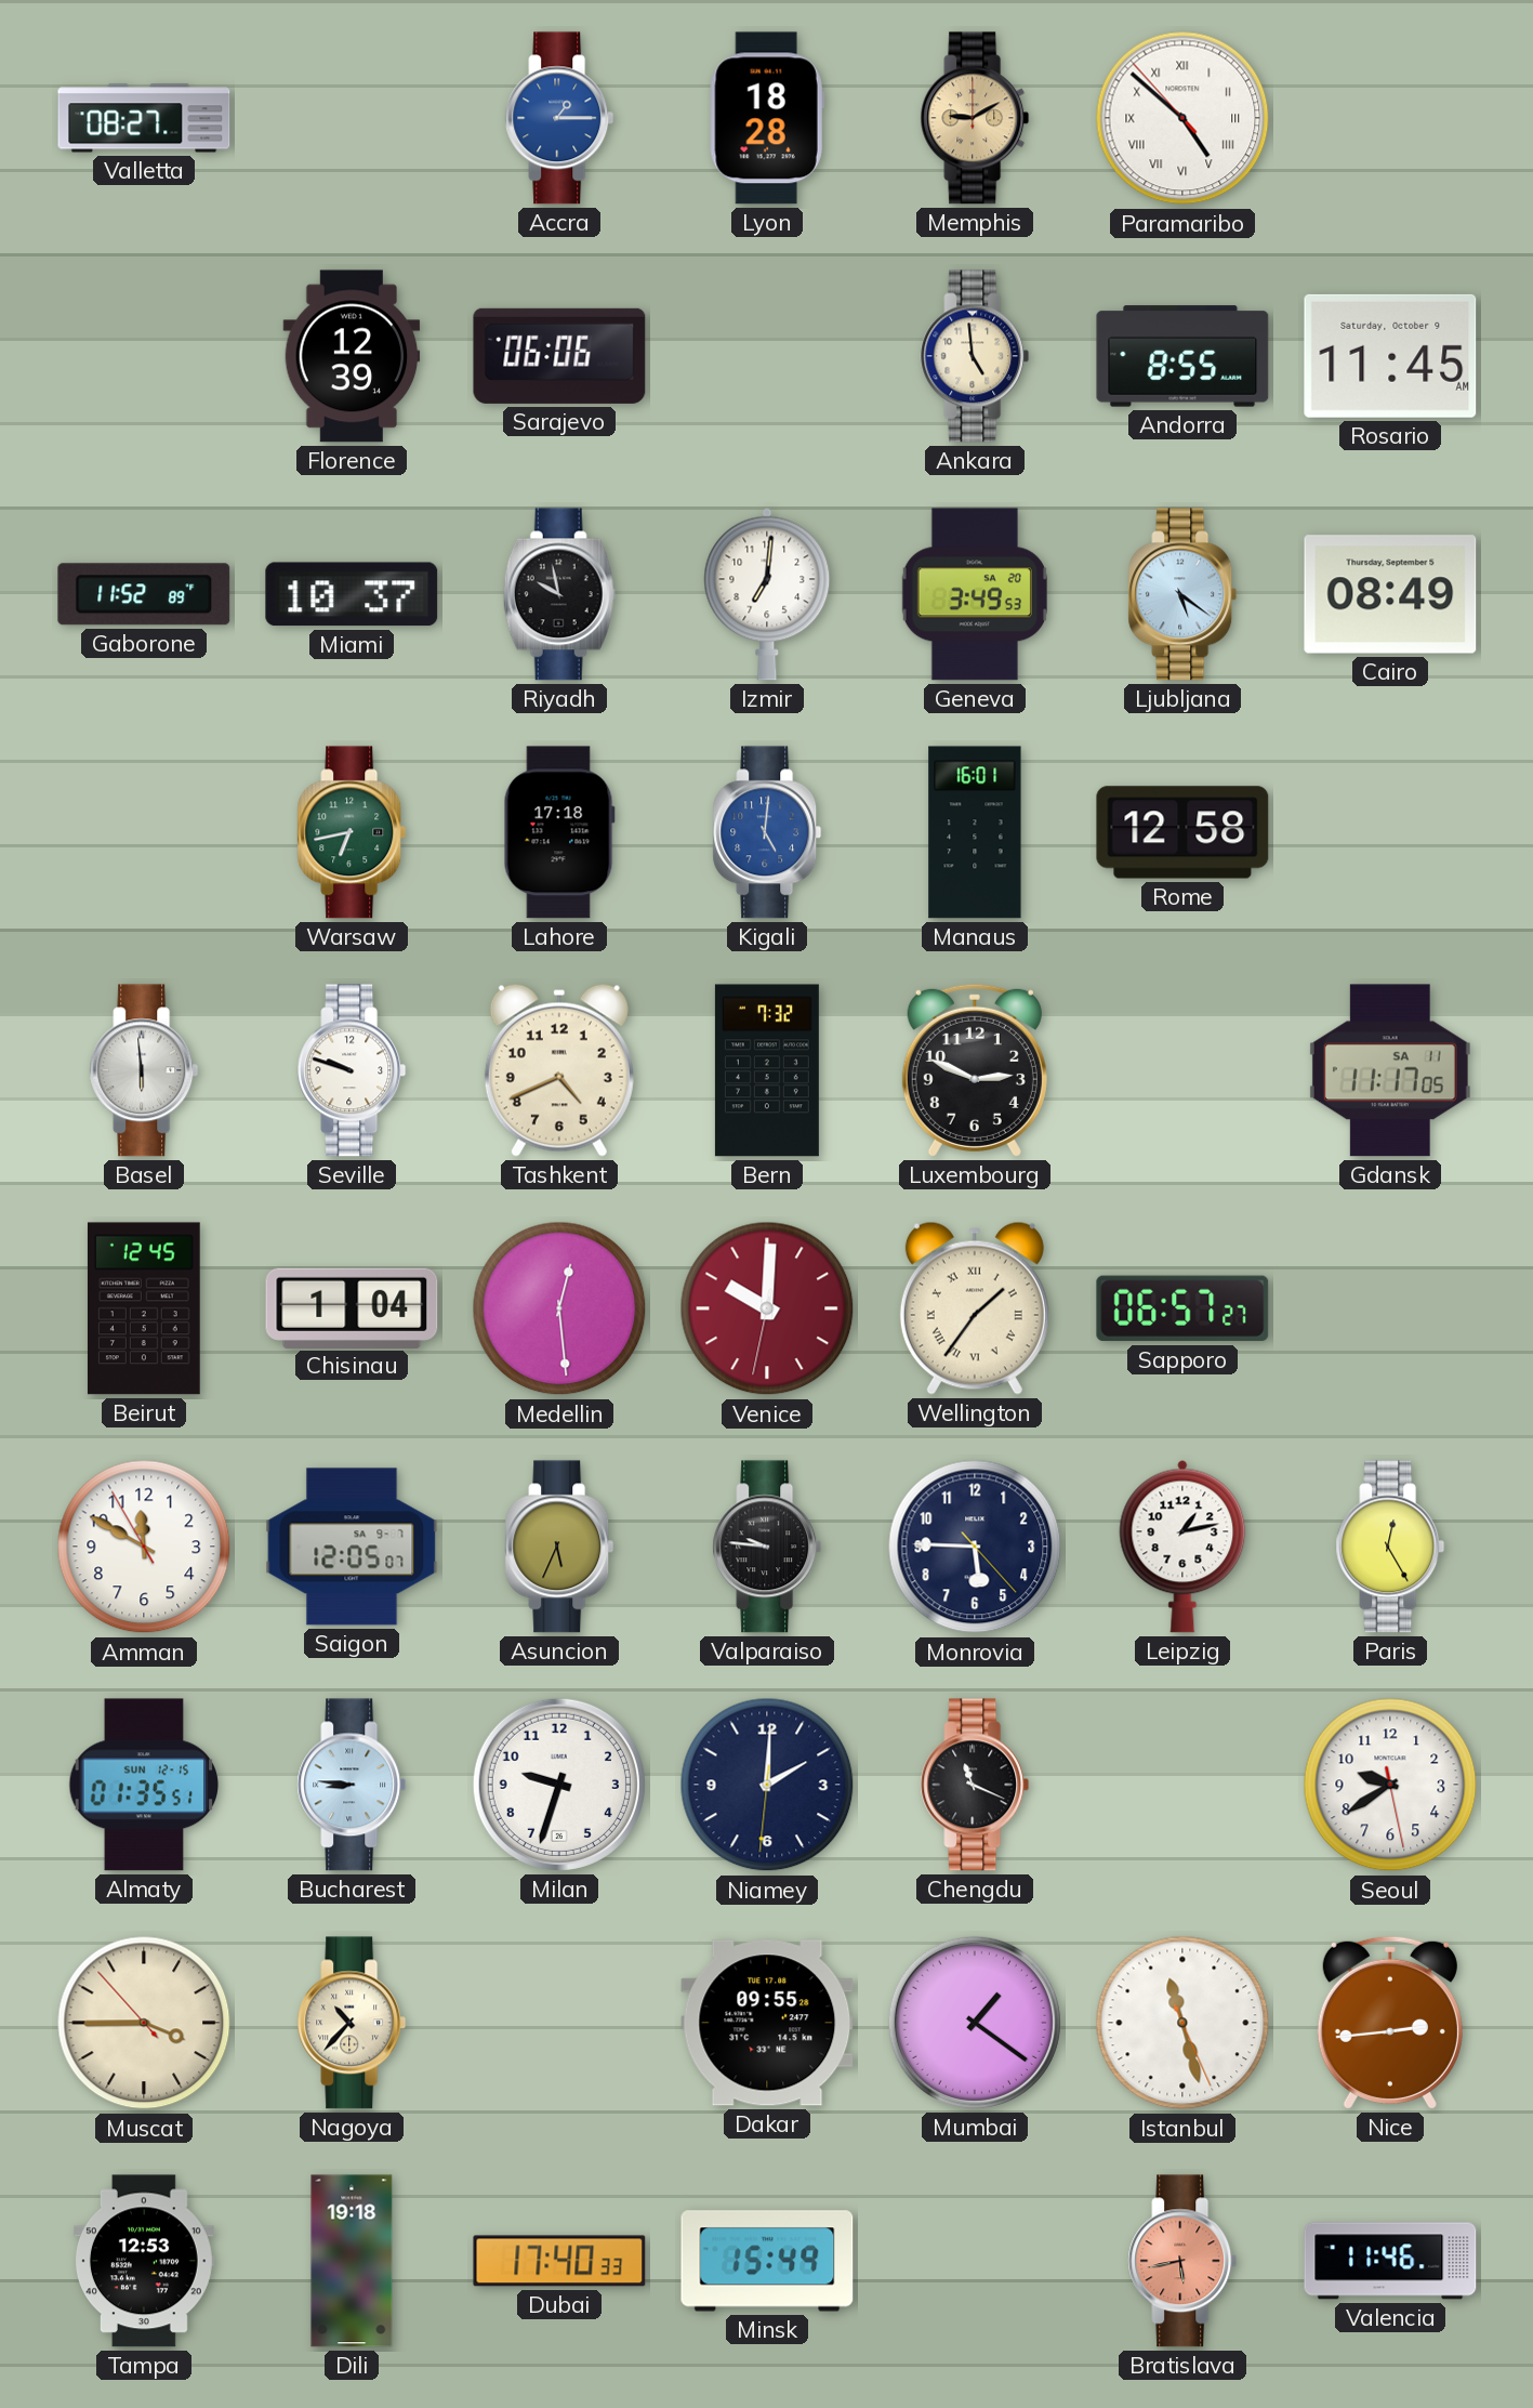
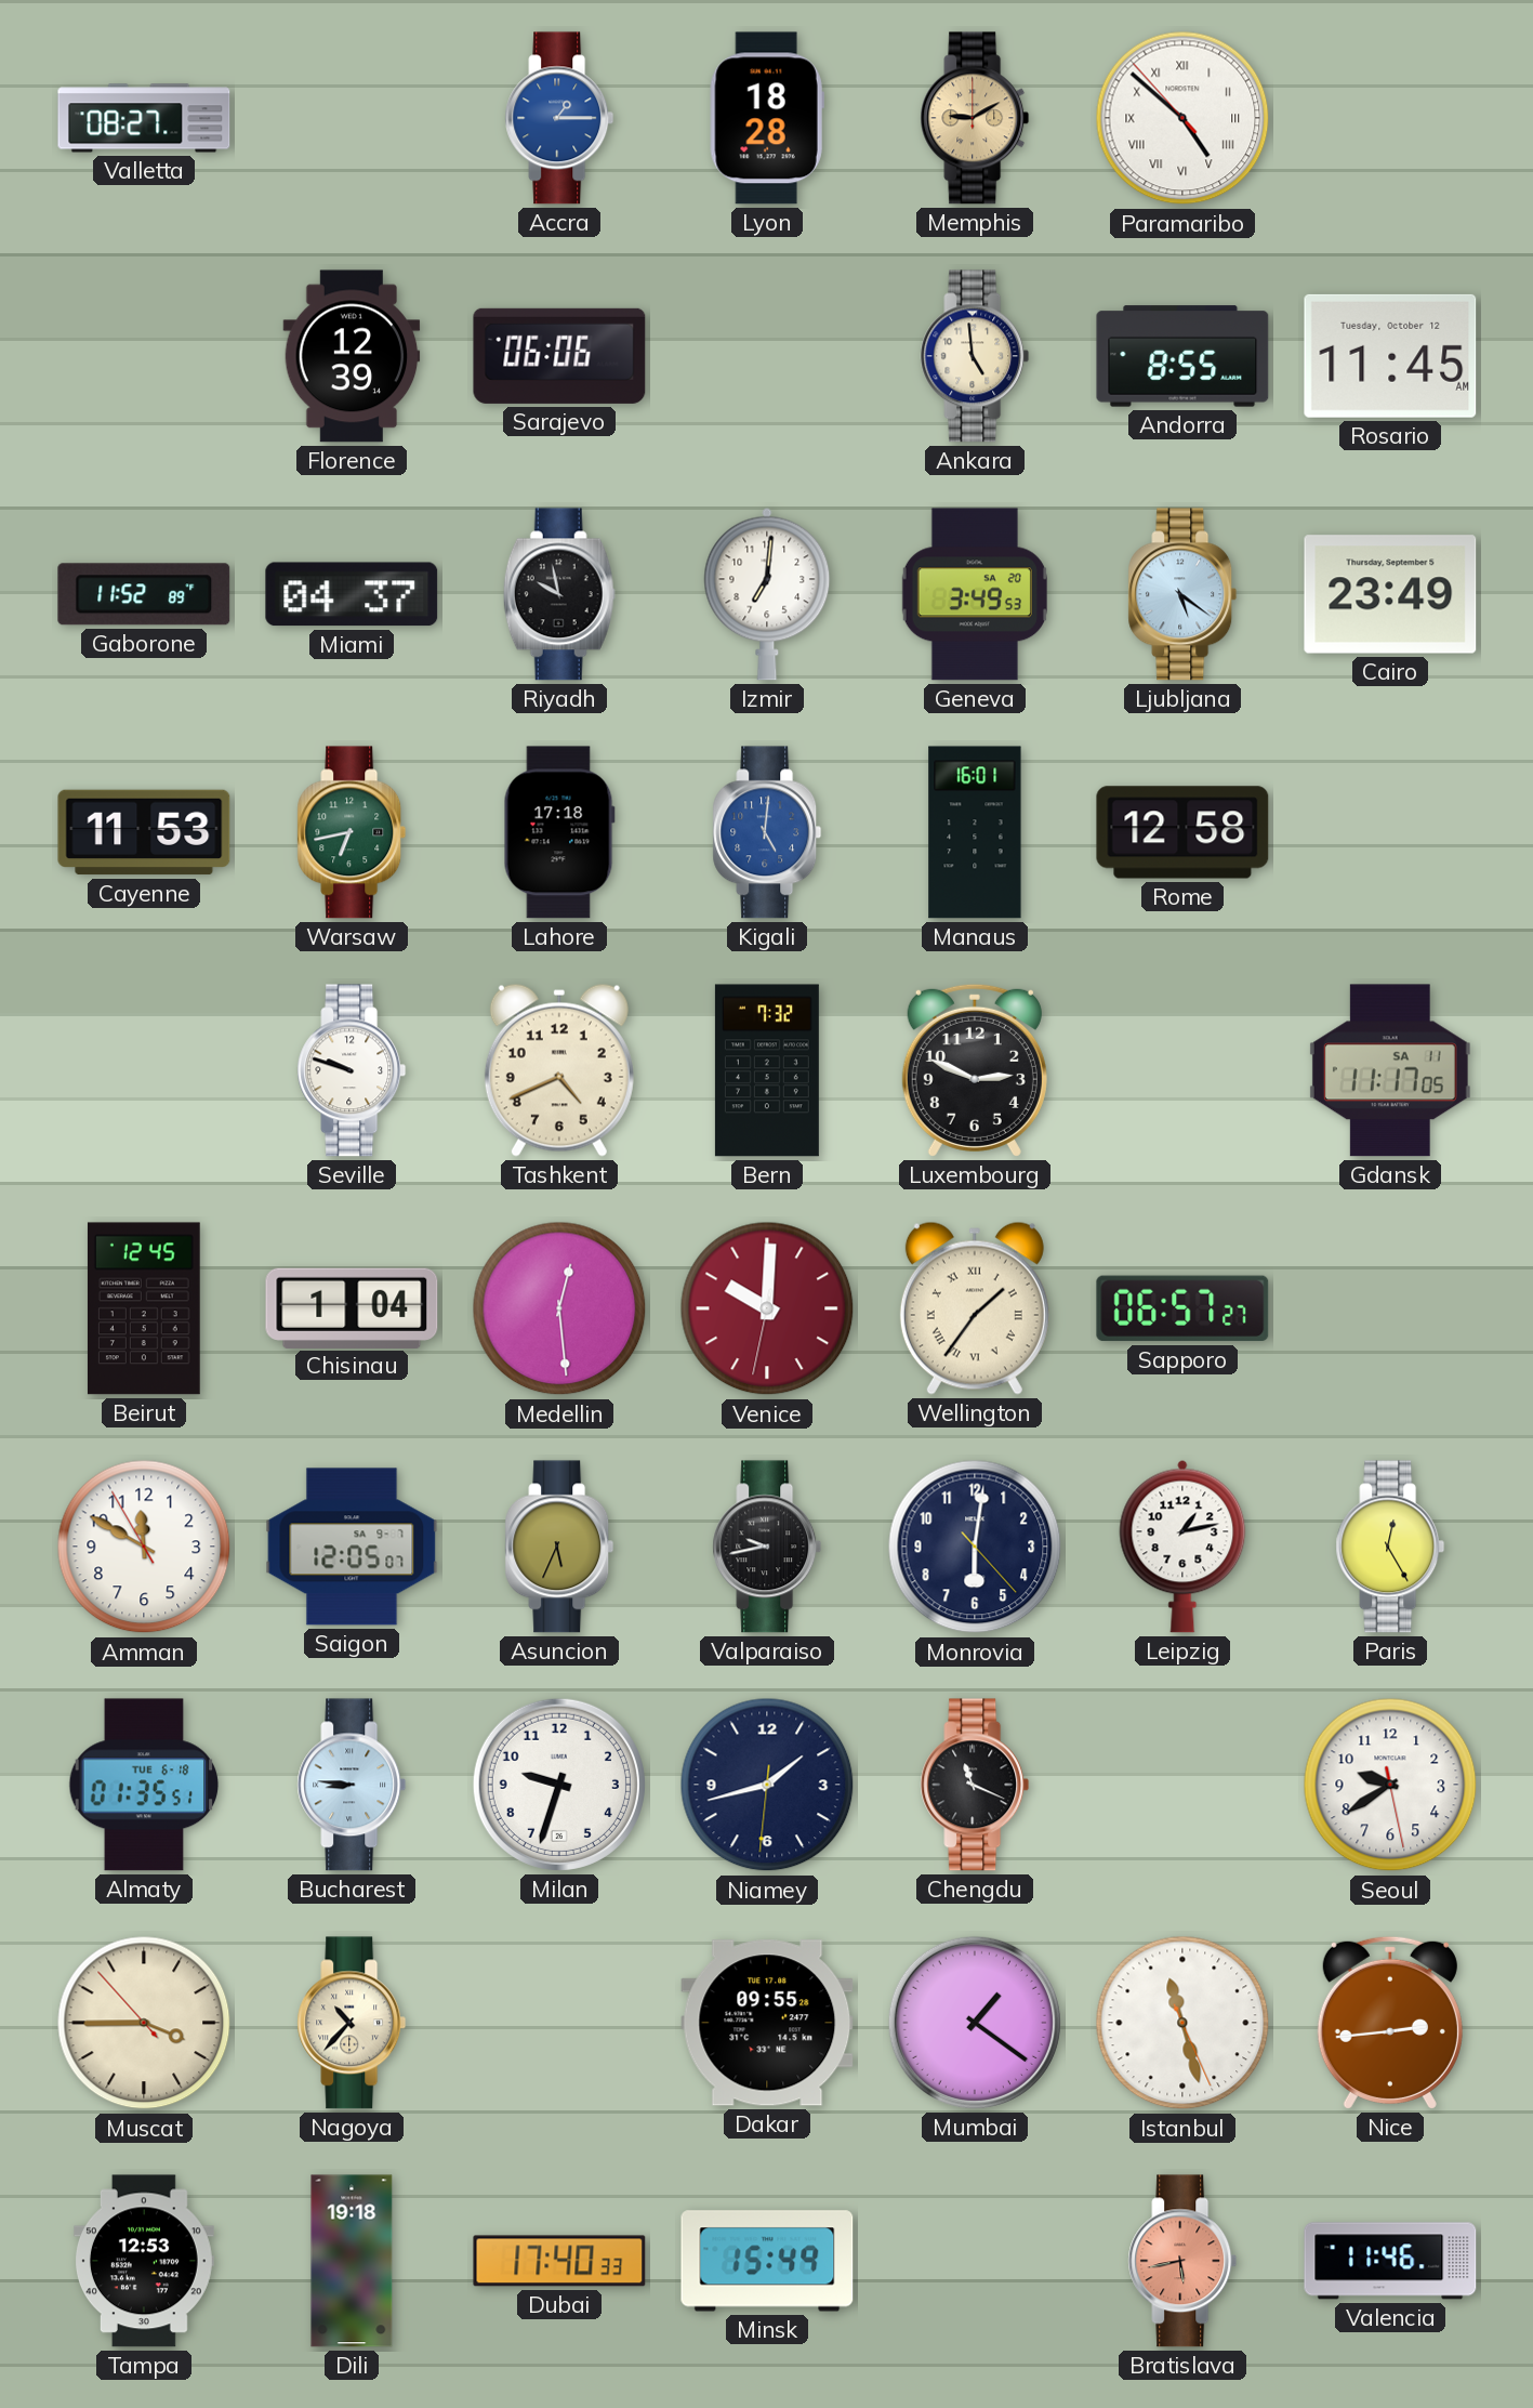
Rosario date: Saturday, October 9 -> Tuesday, October 12
Miami: 10:37 -> 04:37
Cairo: 08:49 -> 23:49
Cayenne: none -> 11:53
Basel: 5:59 -> none
Valparaiso: 9:46 -> 9:43
Monrovia: 5:45 -> 6:01
Almaty date: SUN 12-15 -> TUE 6-18
Niamey: 2:00 -> 1:42
